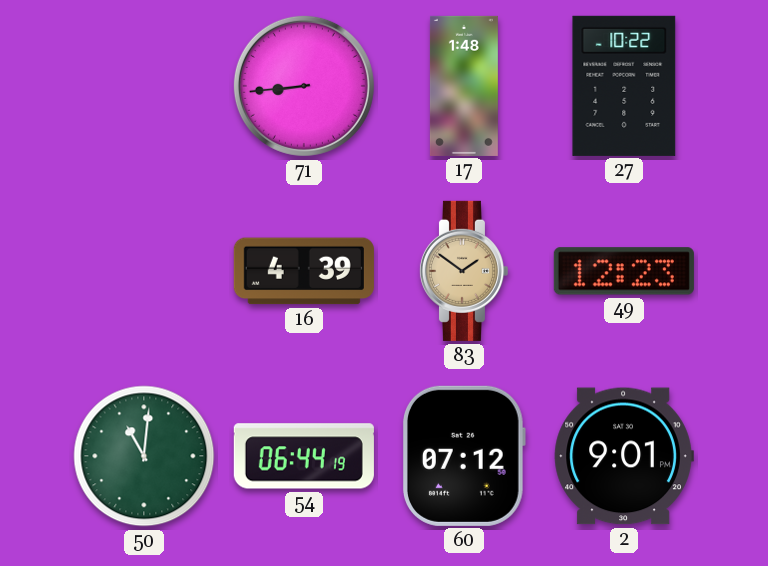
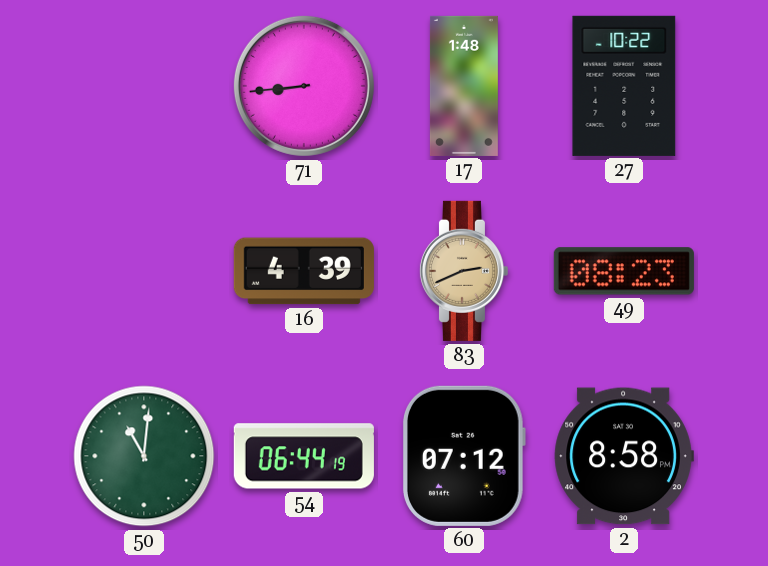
83: 1:51 -> 2:41
49: 12:23 -> 08:23
2: 9:01 -> 8:58
